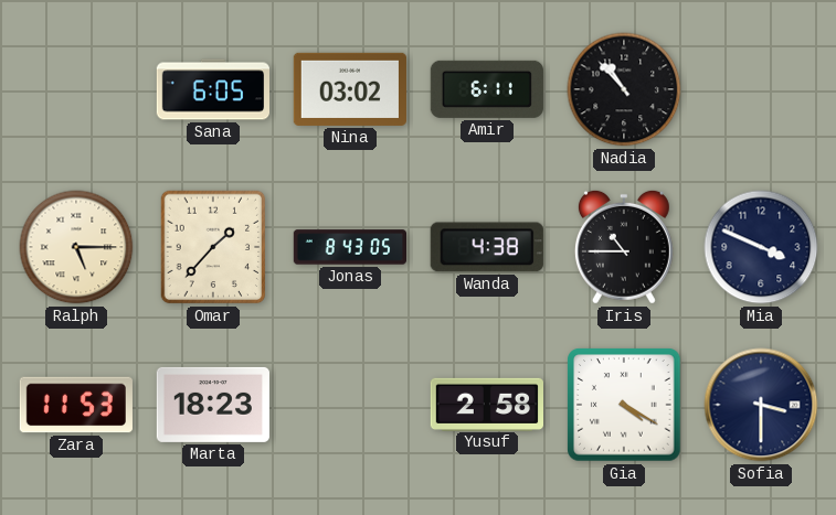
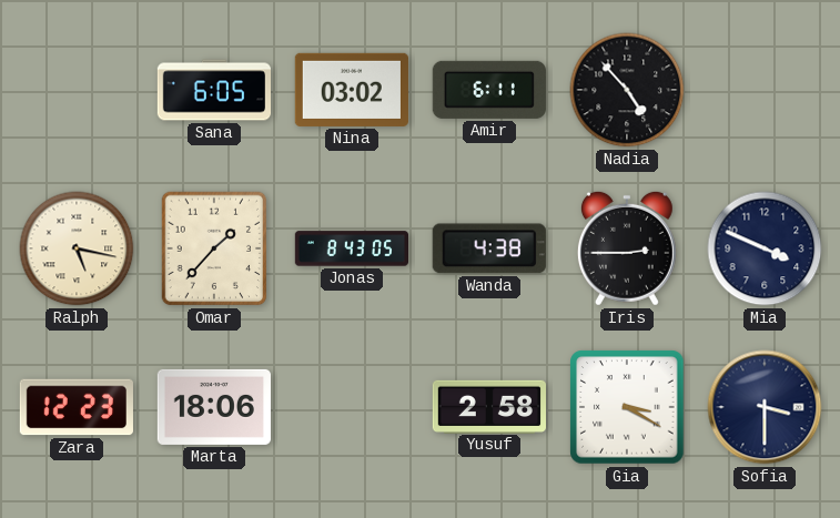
Nadia: 10:53 -> 4:53
Ralph: 5:15 -> 5:17
Iris: 10:45 -> 2:45
Zara: 11:53 -> 12:23
Marta: 18:23 -> 18:06
Gia: 4:20 -> 3:20
